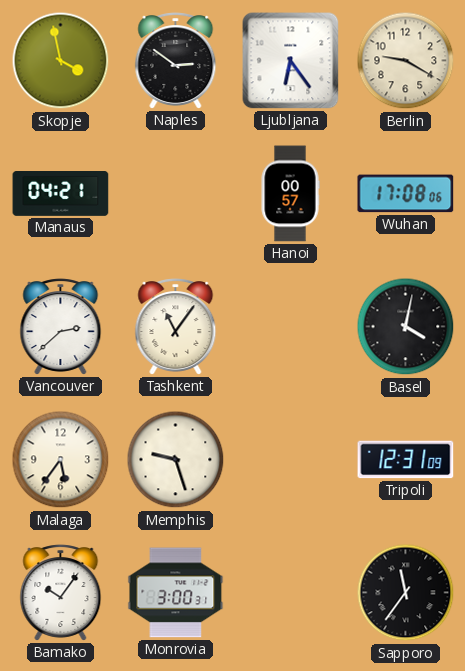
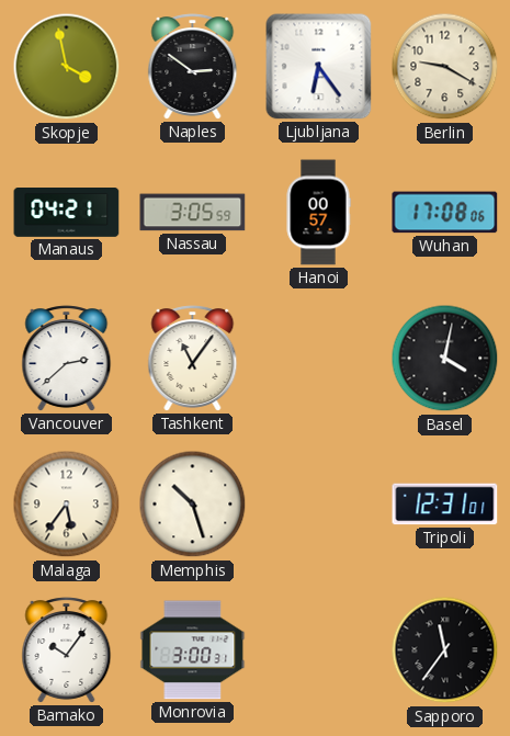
Nassau: none -> 3:05
Memphis: 9:27 -> 10:27
Tripoli: 12:31:09 -> 12:31:01
